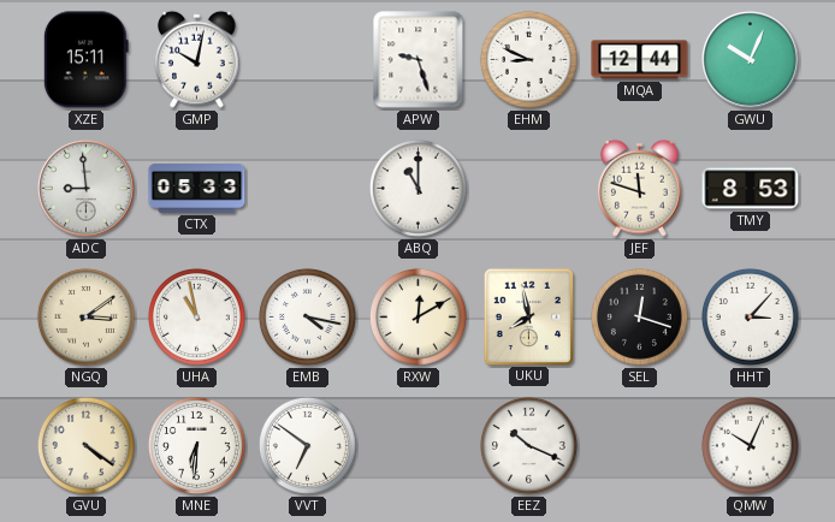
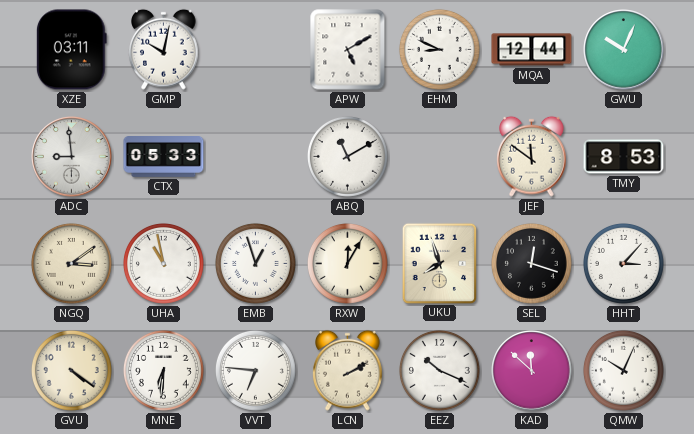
XZE: 15:11 -> 03:11
APW: 9:27 -> 5:10
ABQ: 11:00 -> 11:10
JEF: 11:48 -> 11:51
EMB: 4:17 -> 12:57
RXW: 12:10 -> 12:05
UKU: 7:58 -> 7:57
VVT: 6:51 -> 6:46
LCN: none -> 2:10
KAD: none -> 11:52
